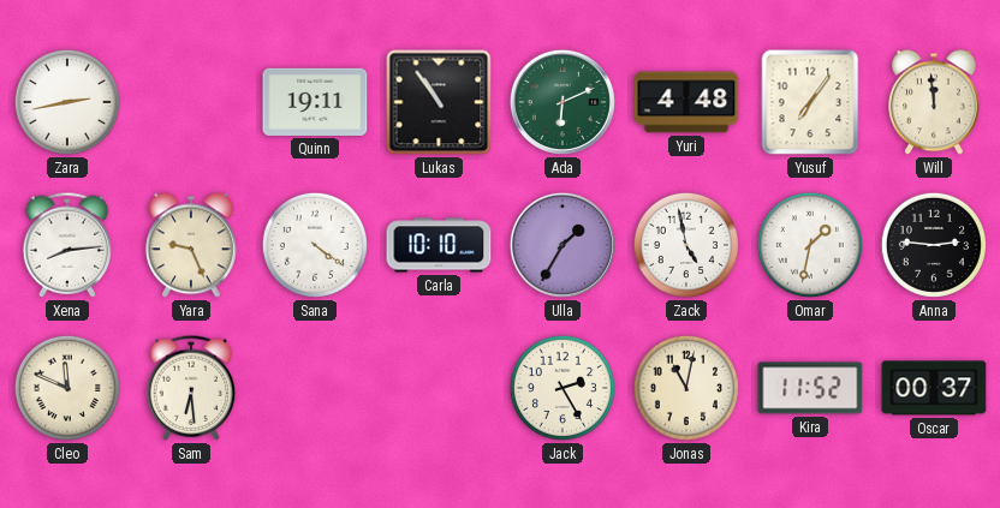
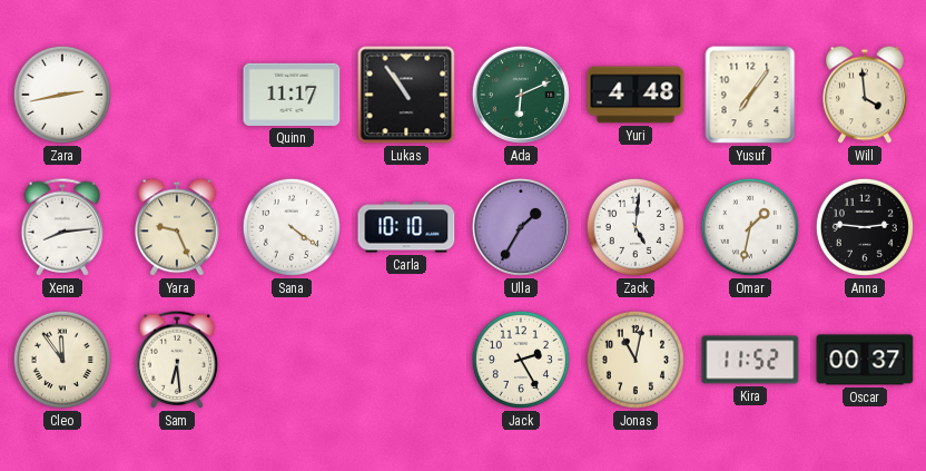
Quinn: 19:11 -> 11:17
Will: 11:59 -> 3:59
Zack: 4:58 -> 5:01
Cleo: 11:49 -> 11:54
